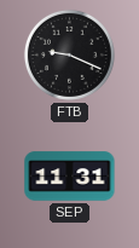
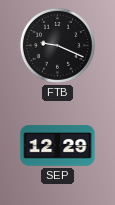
SEP: 11:31 -> 12:29
